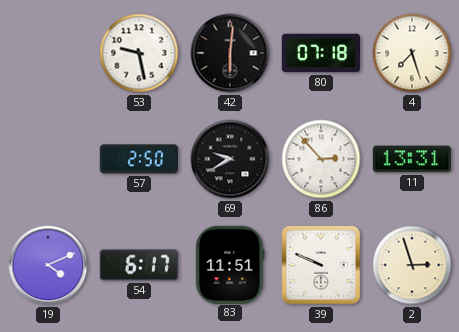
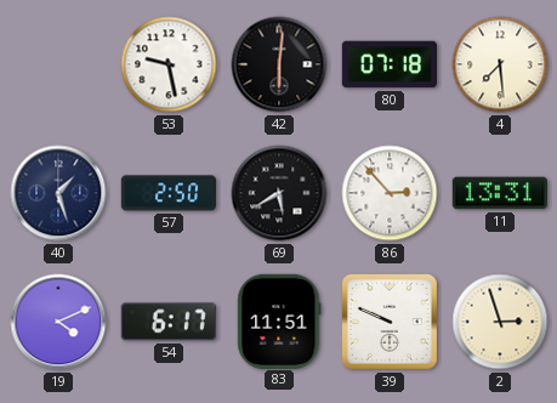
4: 7:27 -> 7:29
40: none -> 1:27
69: 9:40 -> 5:40
